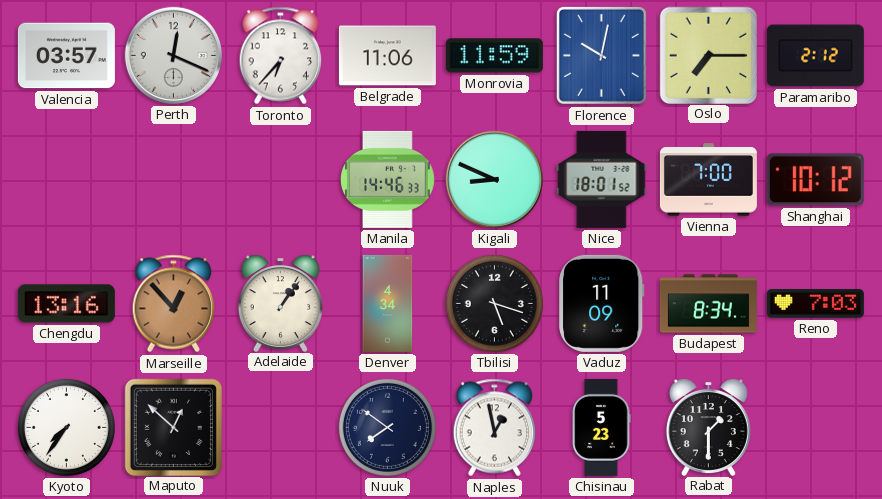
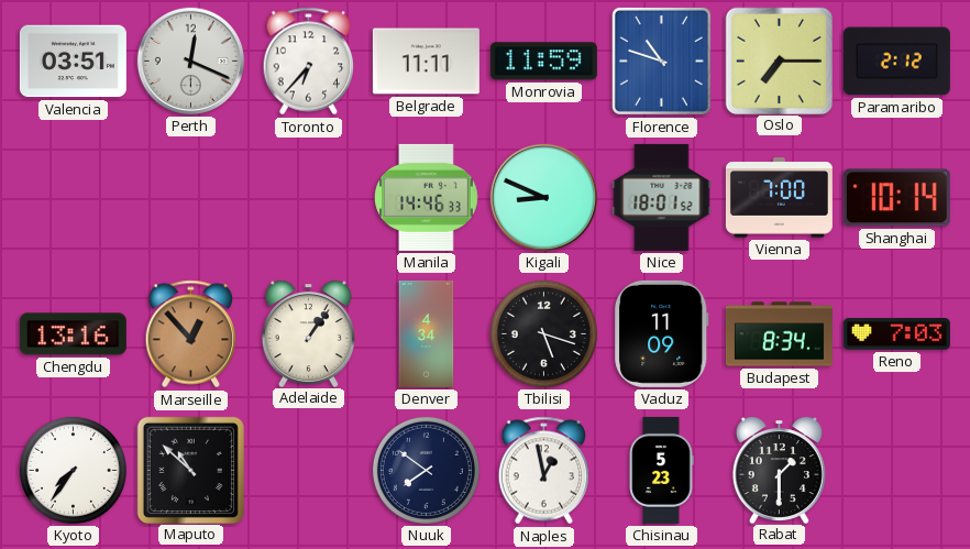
Valencia: 03:57 -> 03:51
Belgrade: 11:06 -> 11:11
Florence: 10:02 -> 10:48
Shanghai: 10:12 -> 10:14
Maputo: 12:52 -> 10:52
